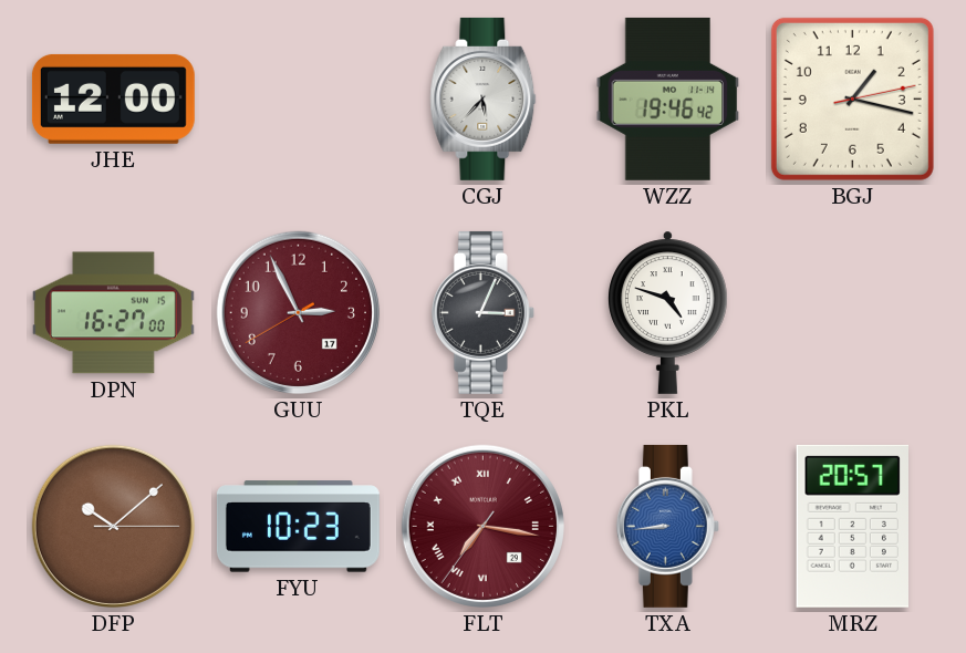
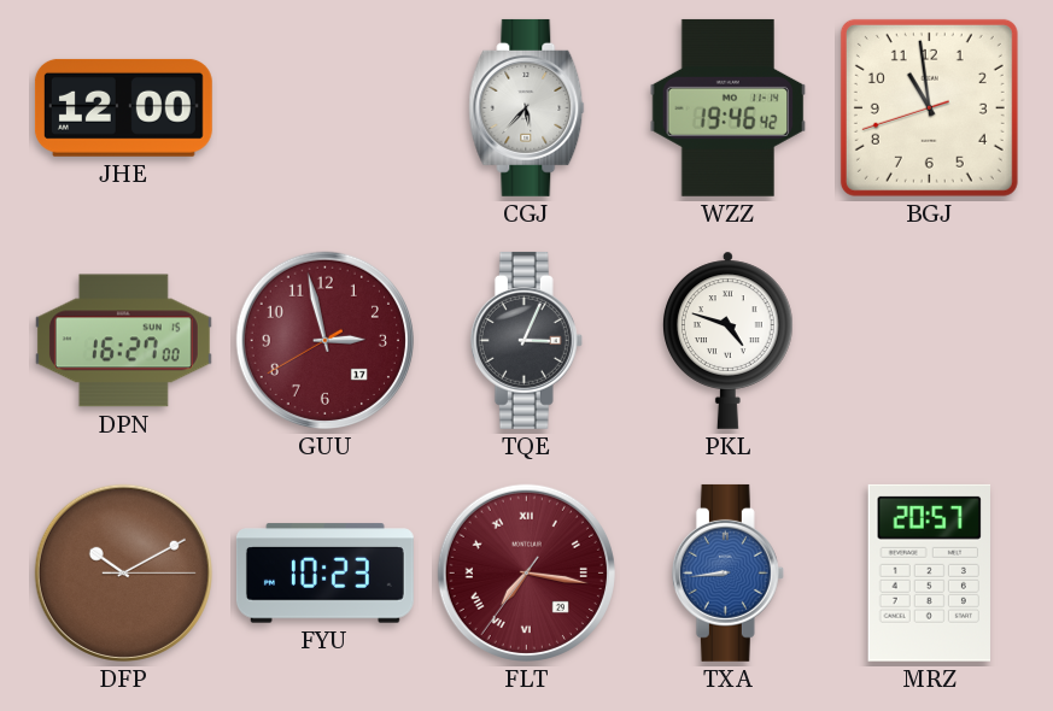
BGJ: 1:17 -> 10:58
GUU: 2:55 -> 2:57
DFP: 10:08 -> 10:10
